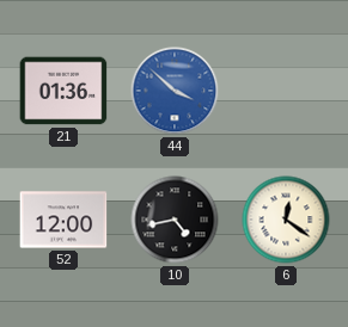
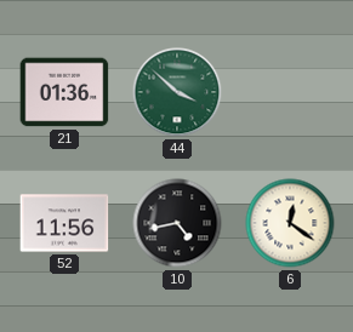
44 dial: blue -> green
52: 12:00 -> 11:56
